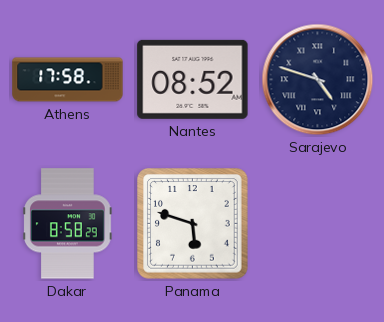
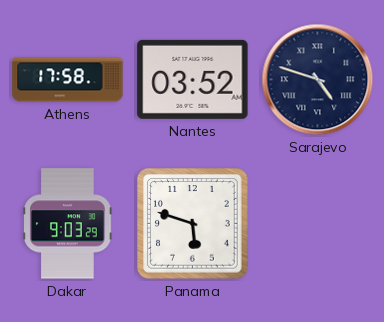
Nantes: 08:52 -> 03:52
Dakar: 8:58 -> 9:03
